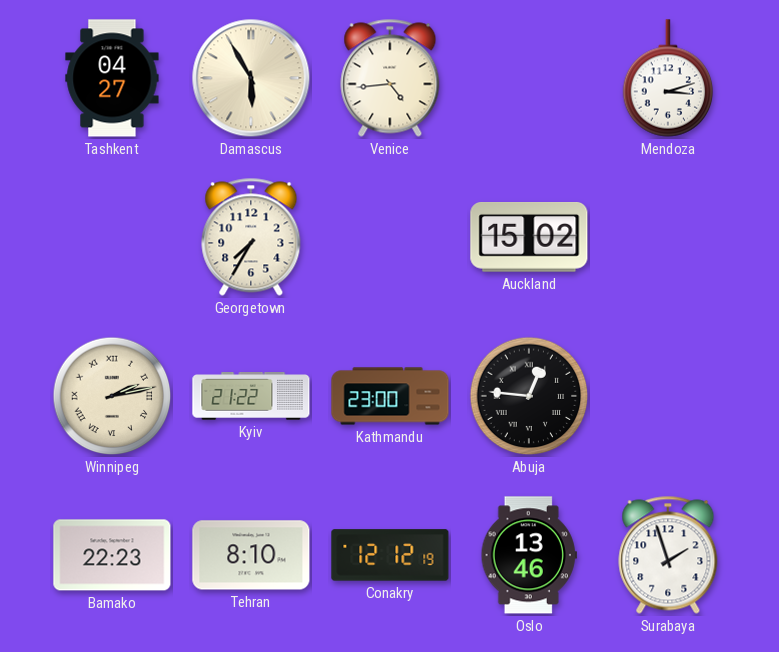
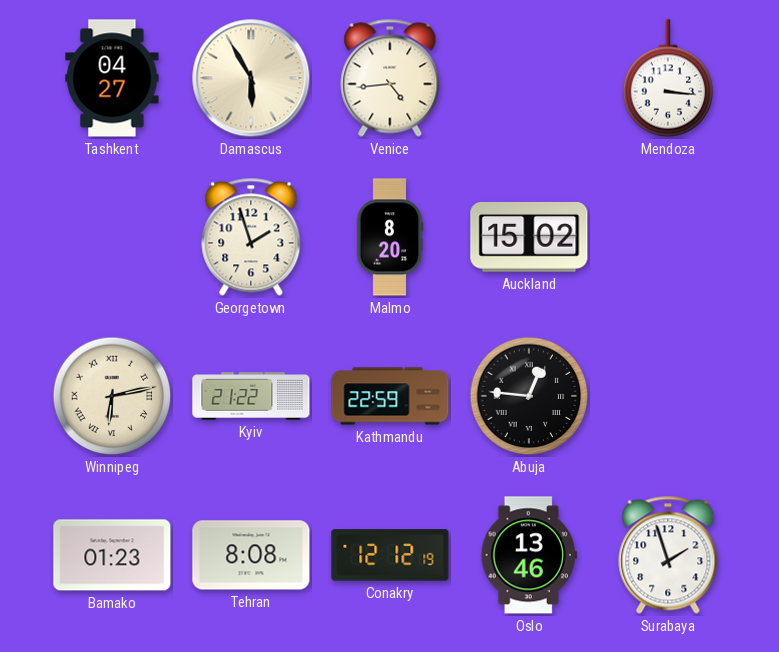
Mendoza: 3:12 -> 3:16
Georgetown: 7:35 -> 1:57
Malmo: none -> 8:20
Winnipeg: 2:13 -> 6:13
Kathmandu: 23:00 -> 22:59
Bamako: 22:23 -> 01:23
Tehran: 8:10 -> 8:08
